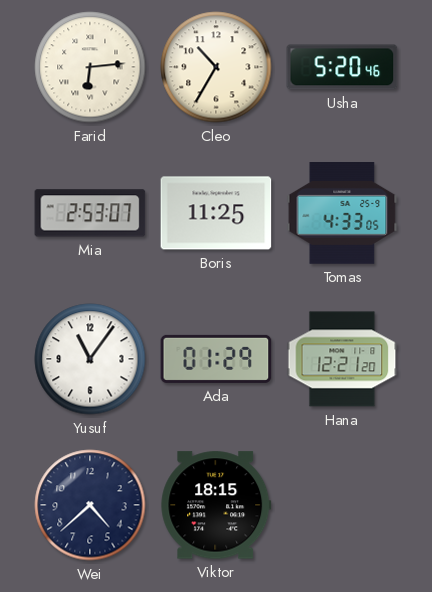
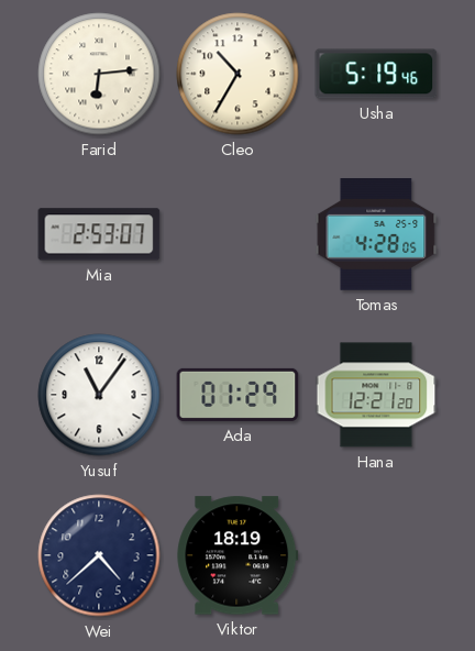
Usha: 5:20 -> 5:19
Boris: 11:25 -> none
Tomas: 4:33 -> 4:28
Viktor: 18:15 -> 18:19
